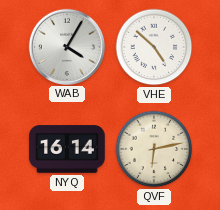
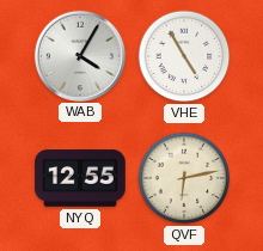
VHE: 4:52 -> 4:55
NYQ: 16:14 -> 12:55
